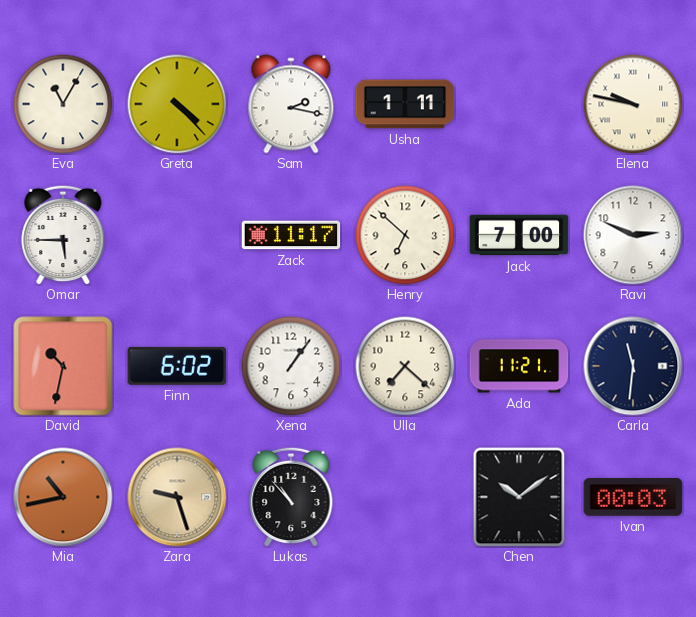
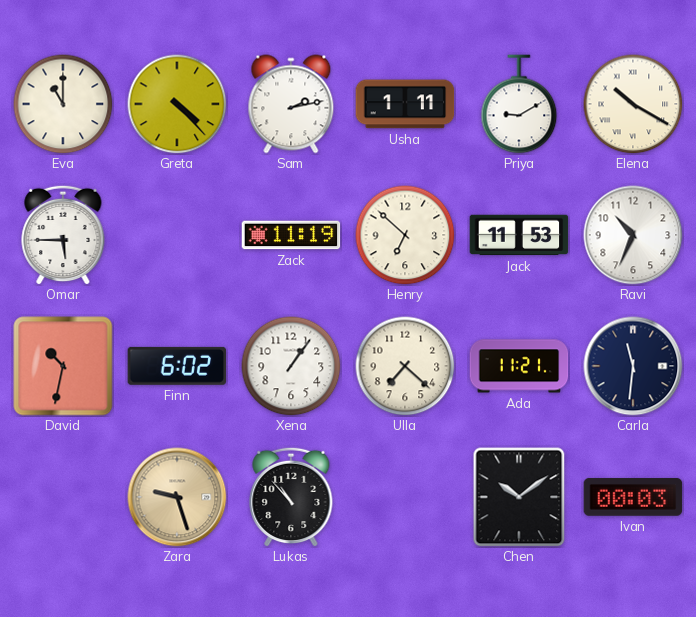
Eva: 11:05 -> 11:00
Sam: 2:17 -> 2:13
Priya: none -> 9:10
Elena: 9:47 -> 10:20
Zack: 11:17 -> 11:19
Jack: 7:00 -> 11:53
Ravi: 2:49 -> 10:34
Mia: 10:43 -> none
